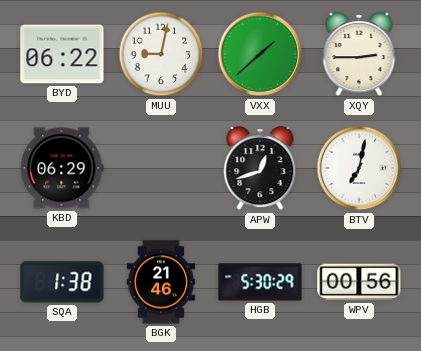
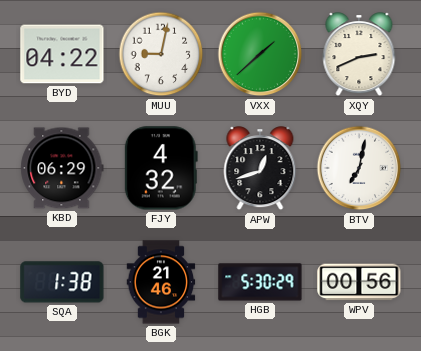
BYD: 06:22 -> 04:22
XQY: 2:45 -> 2:41
FJY: none -> 4:32
